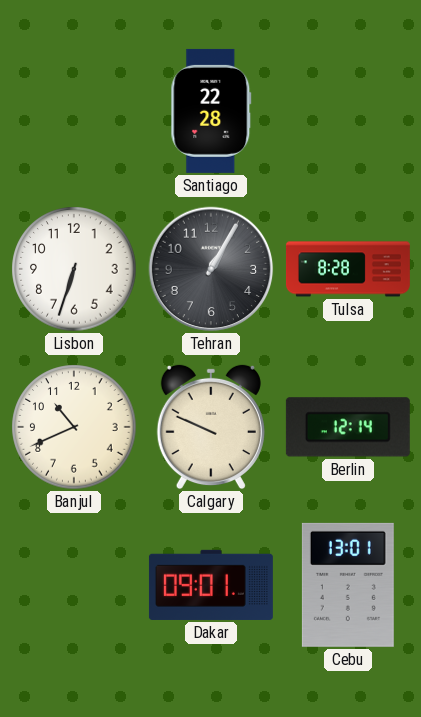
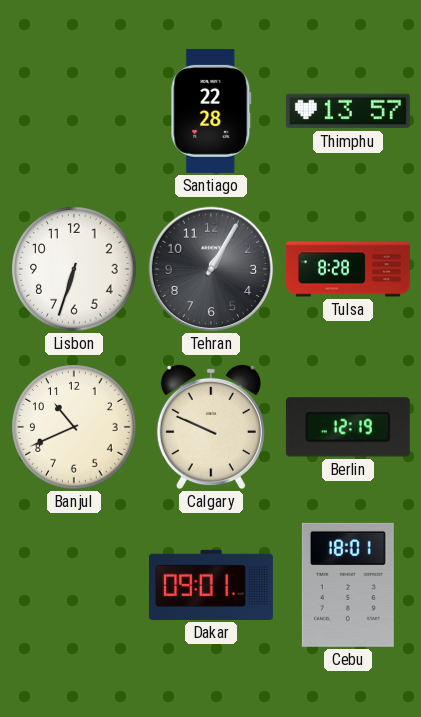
Thimphu: none -> 13:57
Berlin: 12:14 -> 12:19
Cebu: 13:01 -> 18:01
